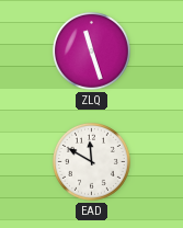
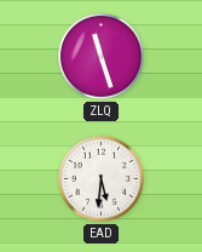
EAD: 11:50 -> 5:31
